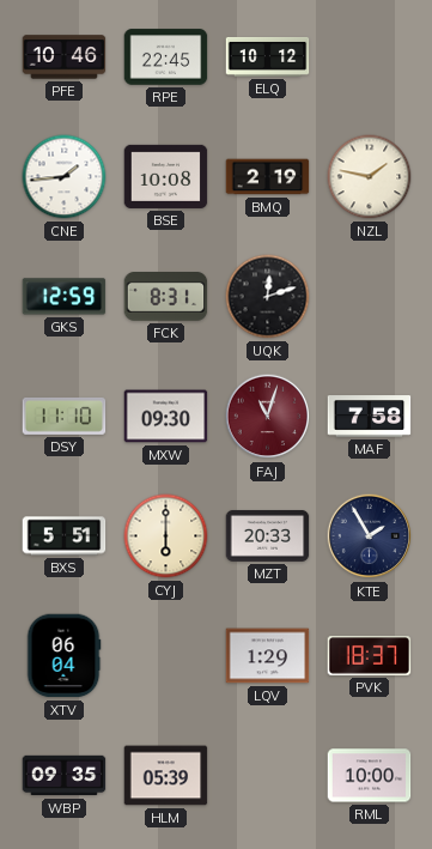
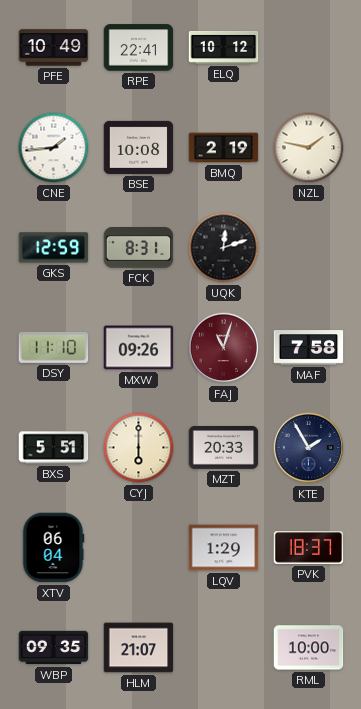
PFE: 10:46 -> 10:49
RPE: 22:45 -> 22:41
MXW: 09:30 -> 09:26
HLM: 05:39 -> 21:07
